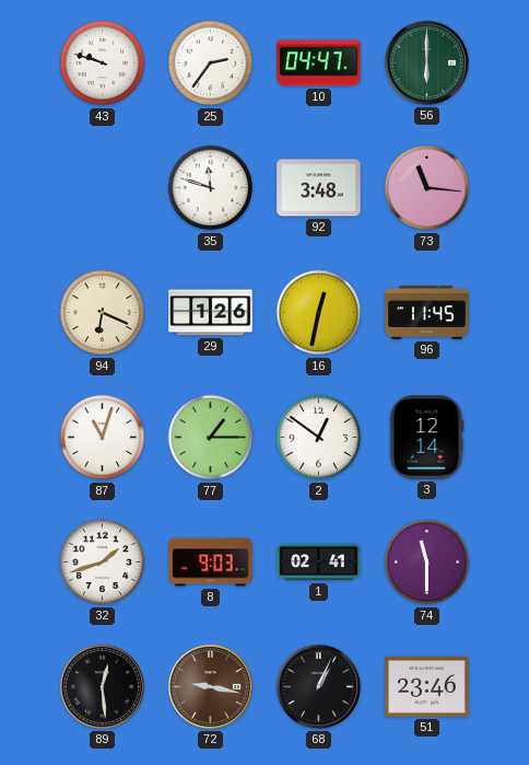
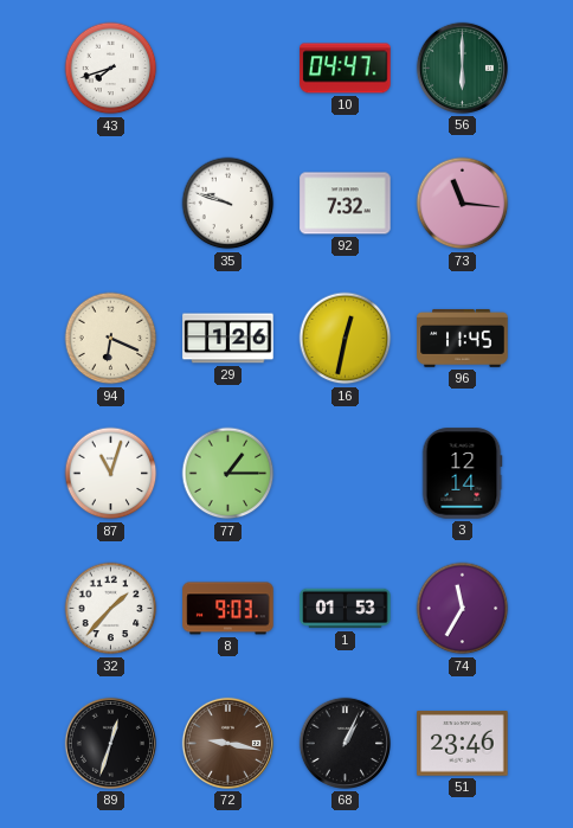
43: 9:48 -> 7:42
25: 2:36 -> none
35: 11:48 -> 9:48
92: 3:48 -> 7:32
2: 12:51 -> none
32: 1:42 -> 1:37
1: 02:41 -> 01:53
74: 11:30 -> 11:35
89: 12:29 -> 12:33
